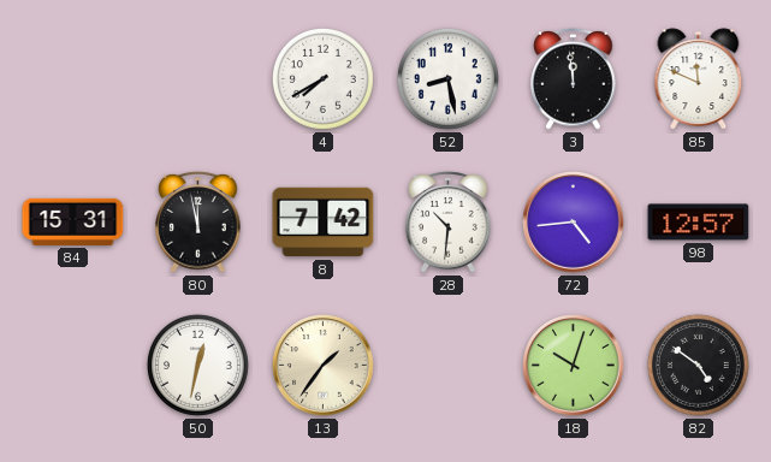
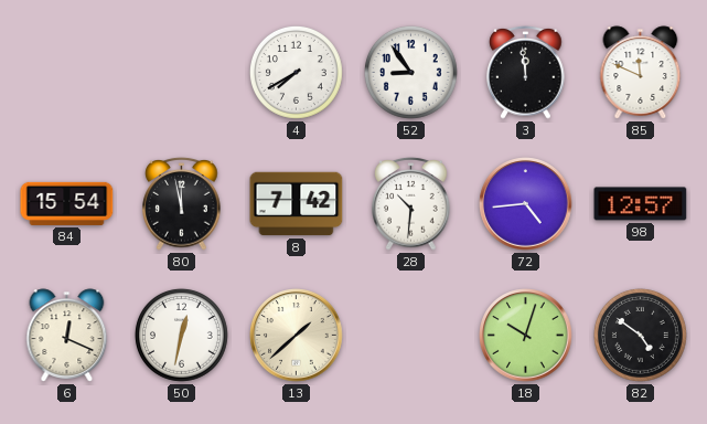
52: 8:28 -> 8:54
84: 15:31 -> 15:54
6: none -> 12:19
13: 1:36 -> 1:38
